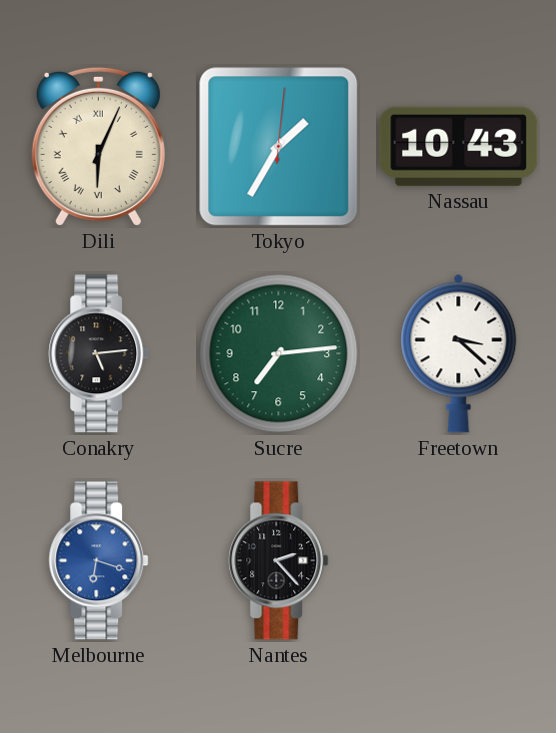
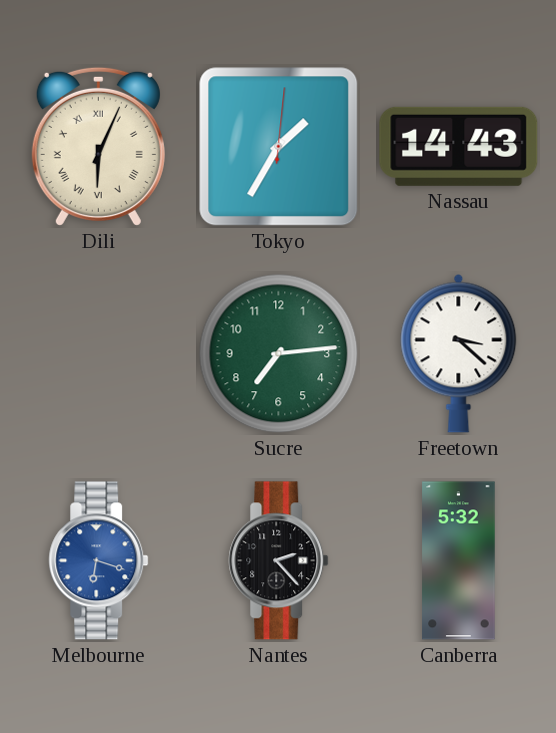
Nassau: 10:43 -> 14:43
Conakry: 5:14 -> none
Canberra: none -> 5:32
